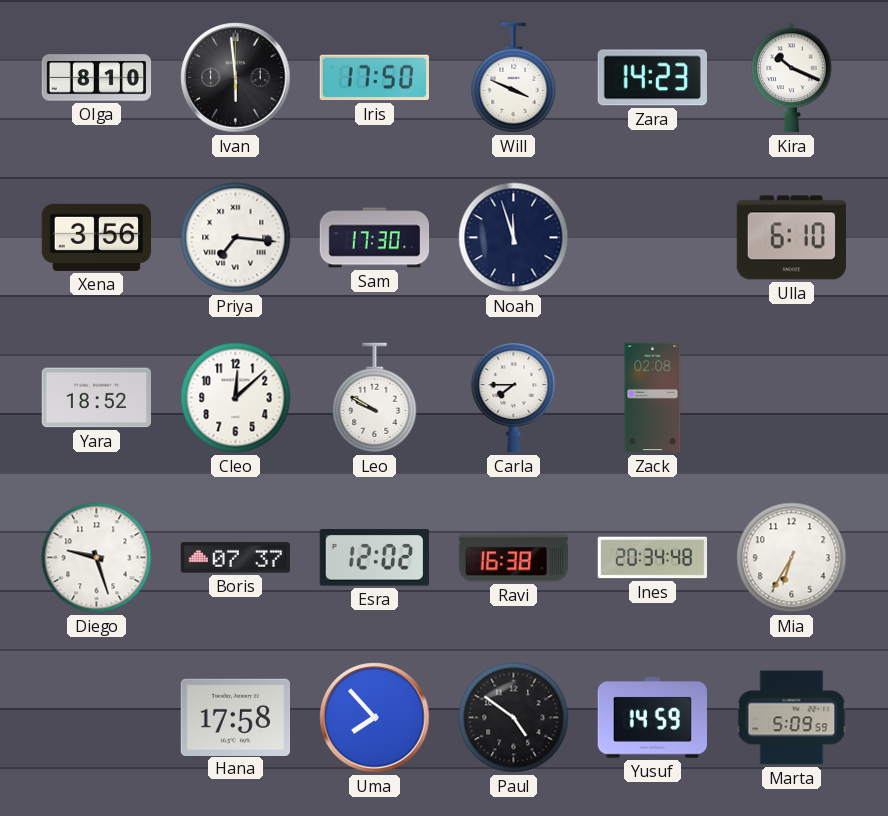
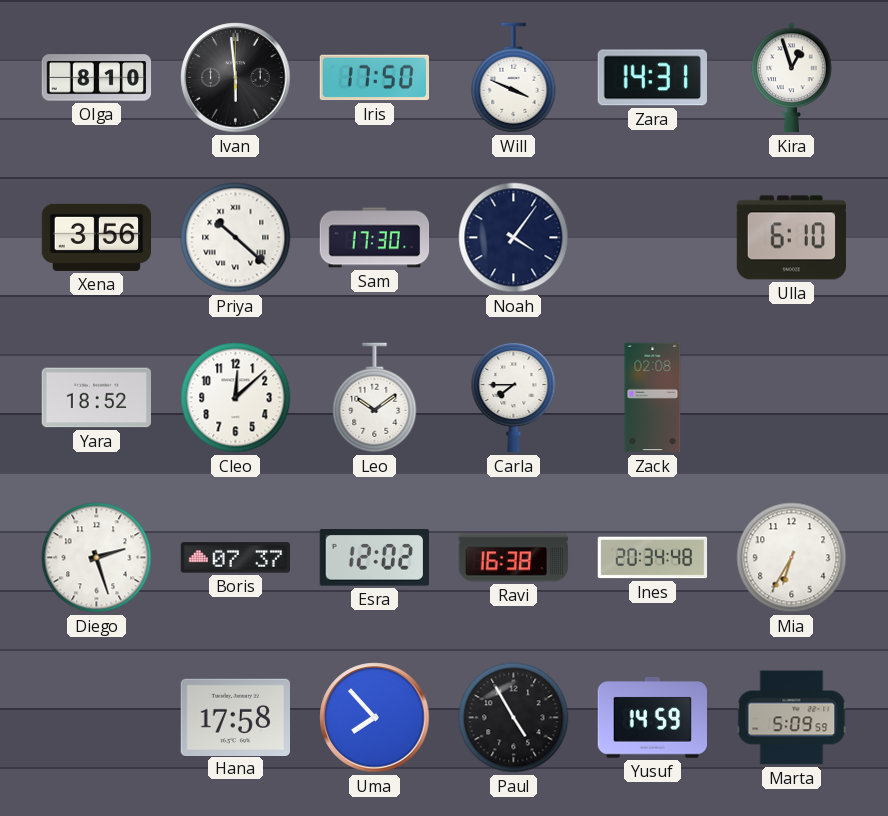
Zara: 14:23 -> 14:31
Kira: 10:19 -> 12:57
Priya: 7:16 -> 10:22
Noah: 11:57 -> 4:06
Leo: 9:50 -> 10:09
Diego: 9:27 -> 2:27
Paul: 4:51 -> 4:55
